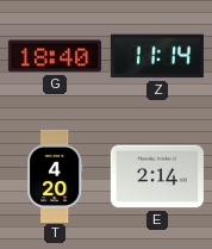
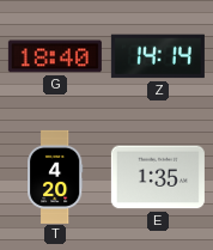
Z: 11:14 -> 14:14
E: 2:14 -> 1:35
